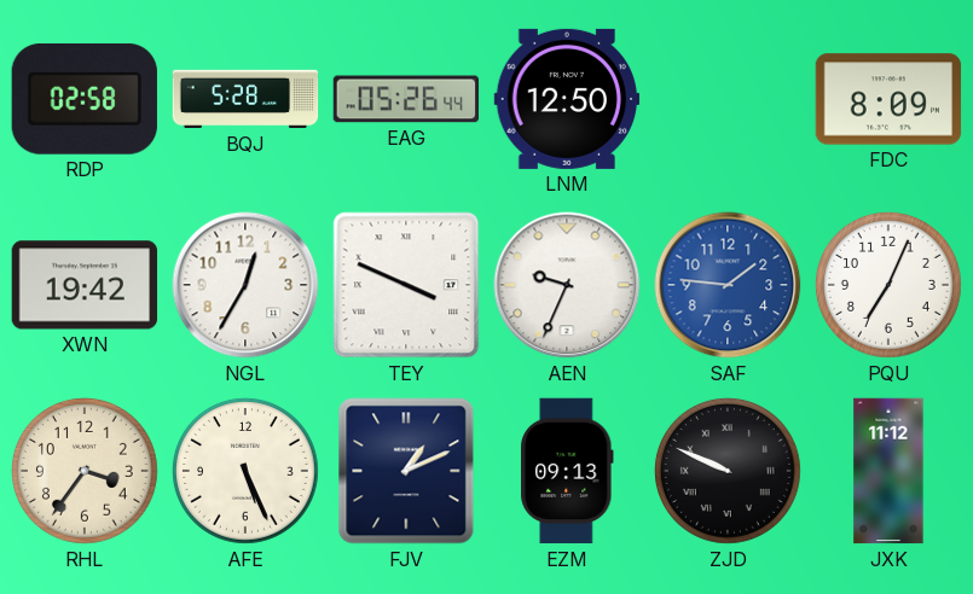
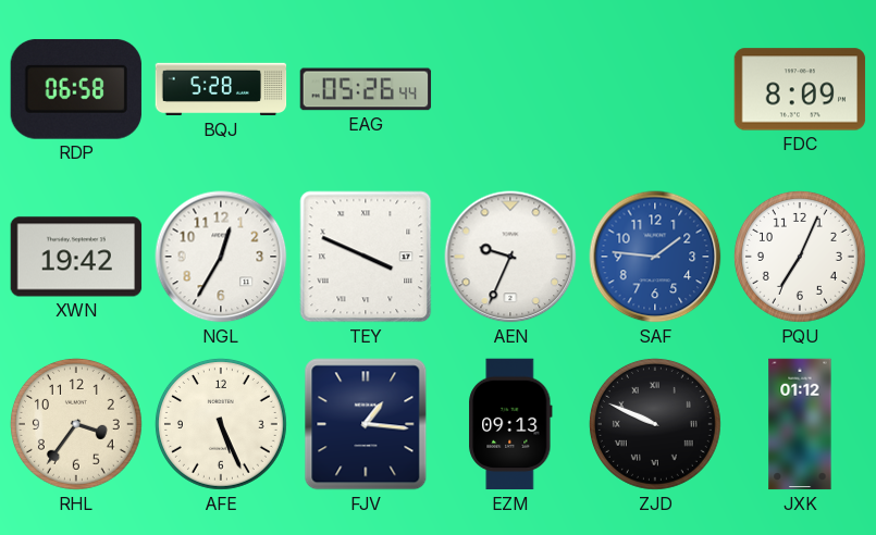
RDP: 02:58 -> 06:58
LNM: 12:50 -> none
FJV: 1:11 -> 1:16
JXK: 11:12 -> 01:12
